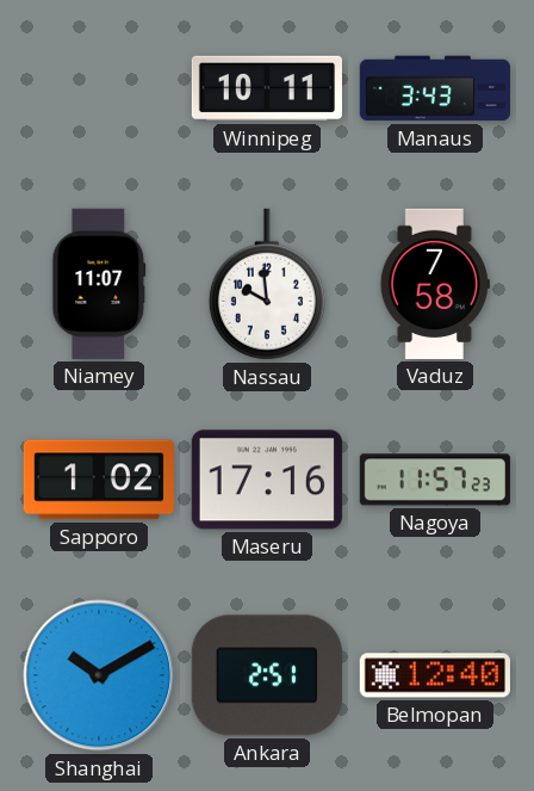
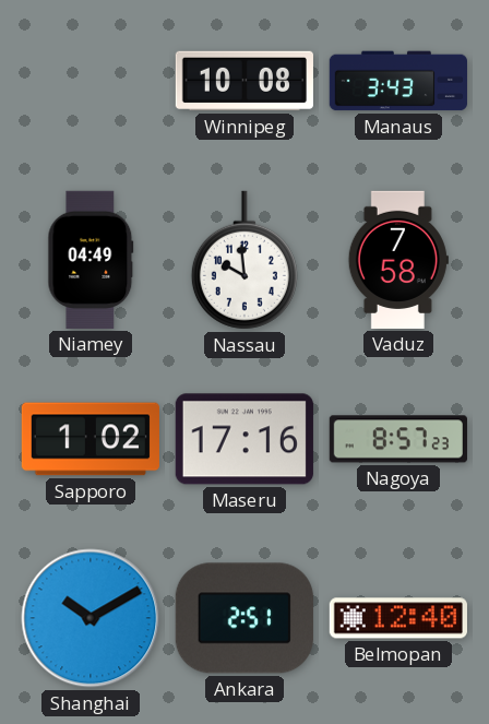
Winnipeg: 10:11 -> 10:08
Niamey: 11:07 -> 04:49
Nagoya: 11:57 -> 8:57
